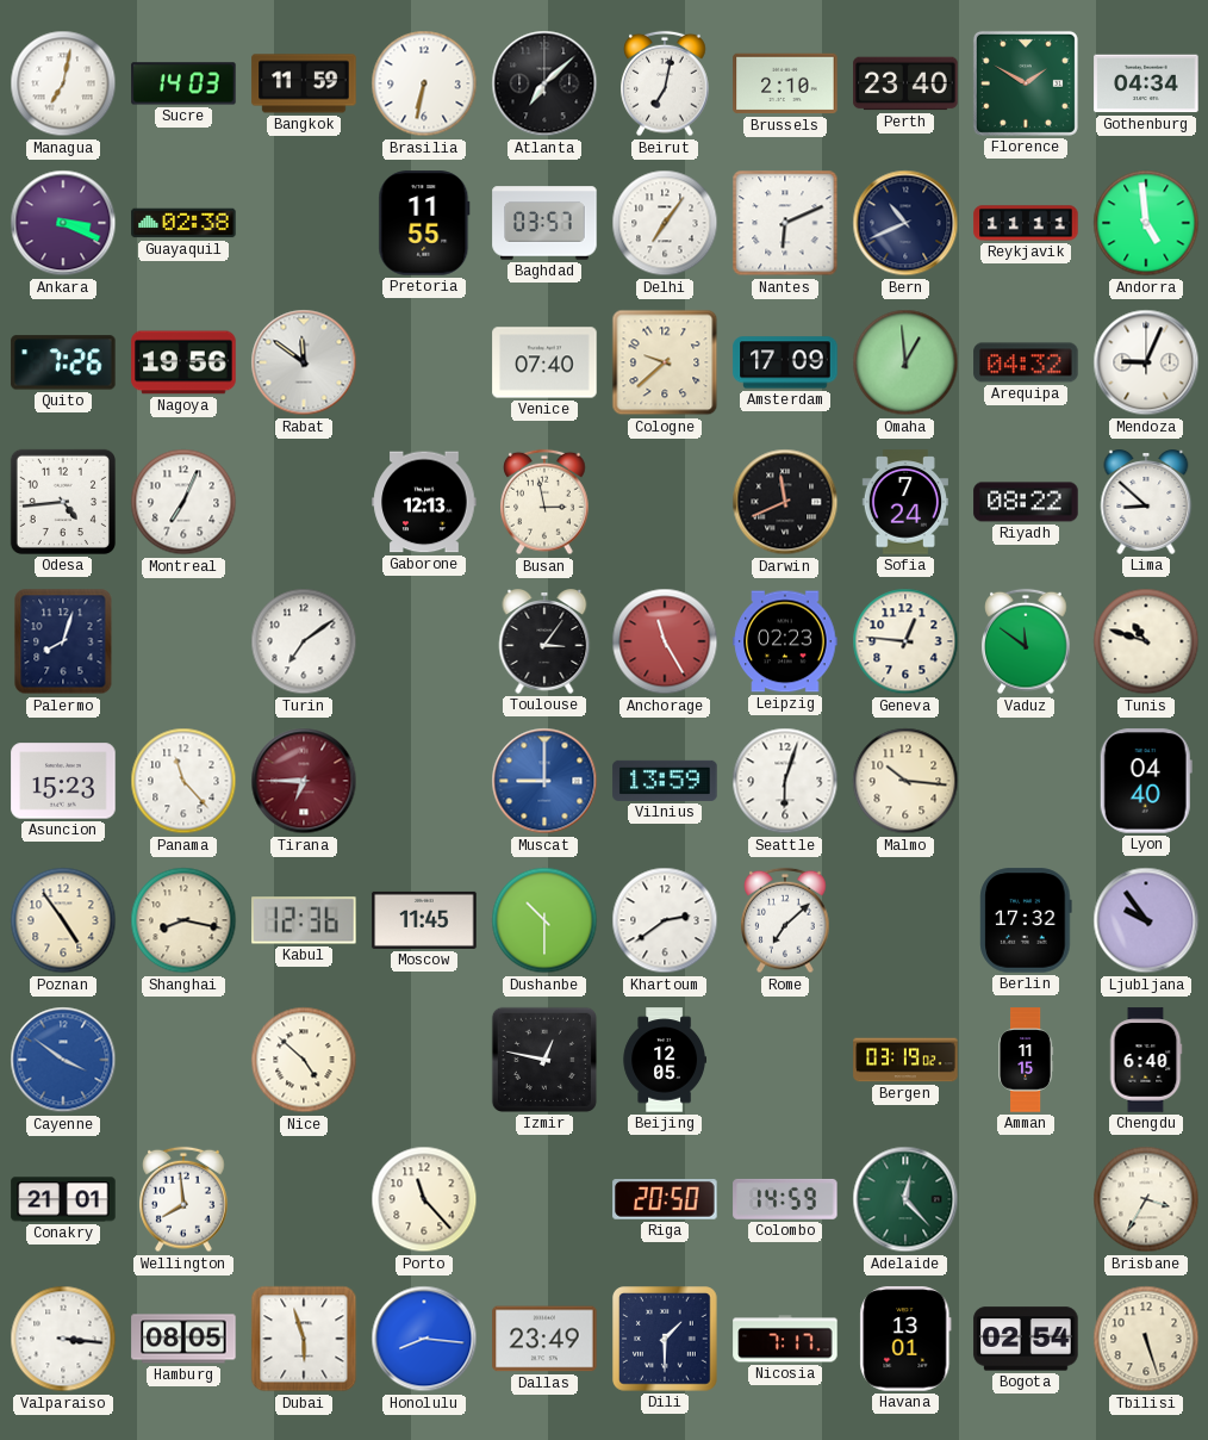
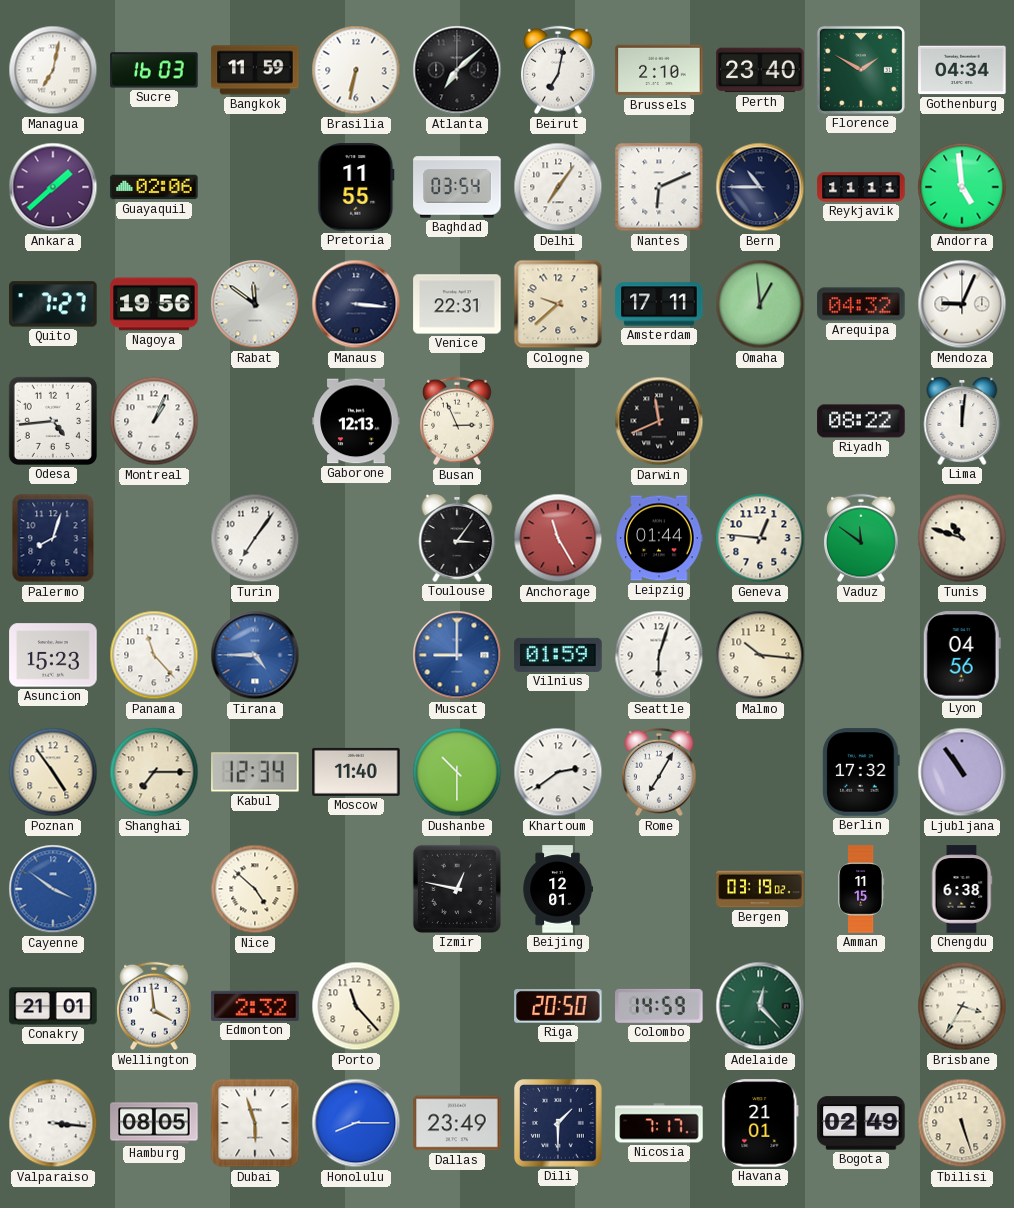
Sucre: 14:03 -> 16:03
Ankara: 3:19 -> 1:38
Guayaquil: 02:38 -> 02:06
Baghdad: 03:57 -> 03:54
Bern: 10:41 -> 10:45
Quito: 7:26 -> 7:27
Manaus: none -> 3:16
Venice: 07:40 -> 22:31
Amsterdam: 17:09 -> 17:11
Montreal: 7:04 -> 1:04
Busan: 2:58 -> 2:56
Sofia: 7:24 -> none
Lima: 8:52 -> 12:01
Turin: 7:09 -> 7:06
Leipzig: 02:23 -> 01:44
Tirana: 6:45 -> 4:45
Tirana dial: burgundy -> blue
Vilnius: 13:59 -> 01:59
Lyon: 04:40 -> 04:56
Shanghai: 8:17 -> 7:15
Kabul: 12:36 -> 12:34
Moscow: 11:45 -> 11:40
Rome: 7:08 -> 7:05
Ljubljana: 9:54 -> 10:54
Beijing: 12:05 -> 12:01
Chengdu: 6:40 -> 6:38
Wellington: 7:59 -> 3:59
Edmonton: none -> 2:32
Honolulu: 8:16 -> 8:15
Havana: 13:01 -> 21:01
Bogota: 02:54 -> 02:49
